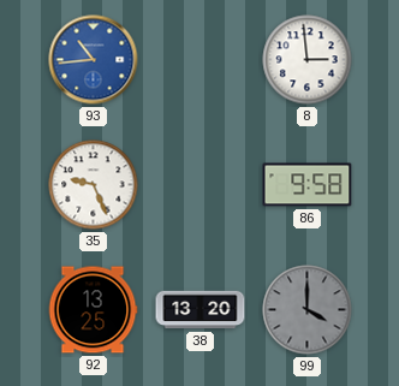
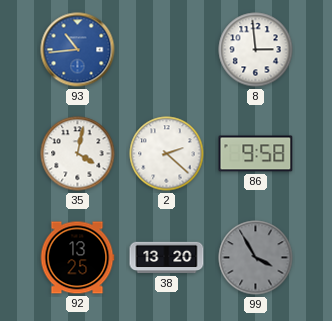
35: 9:26 -> 4:02
2: none -> 2:22
99: 4:00 -> 3:55
